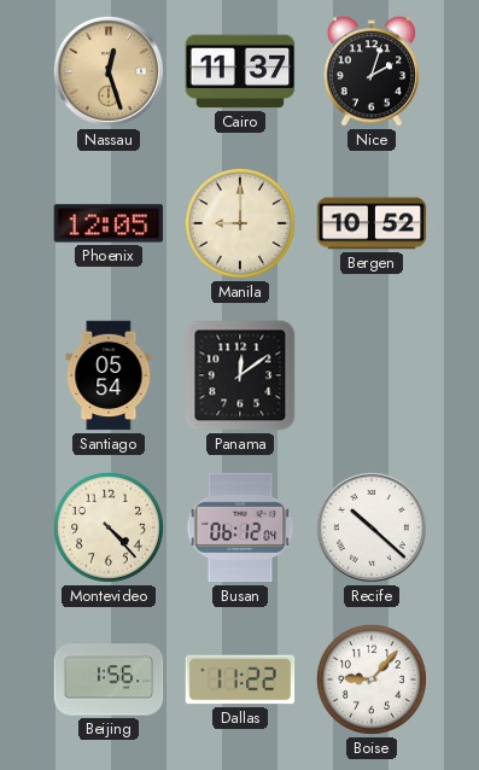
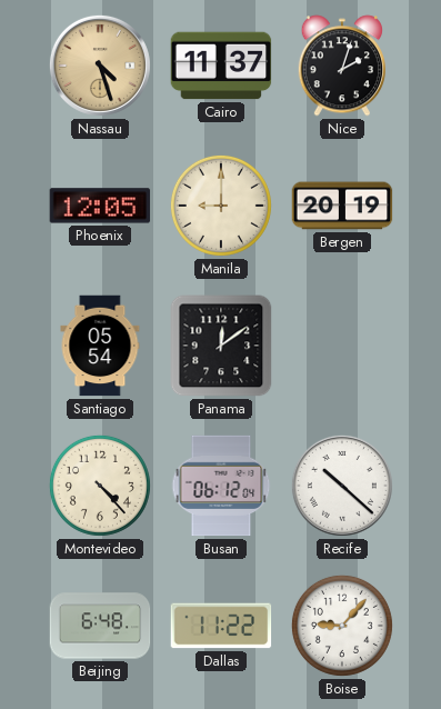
Nassau: 12:27 -> 4:27
Bergen: 10:52 -> 20:19
Beijing: 1:56 -> 6:48
